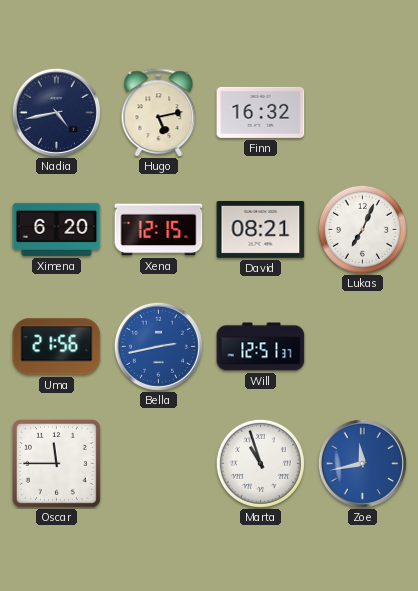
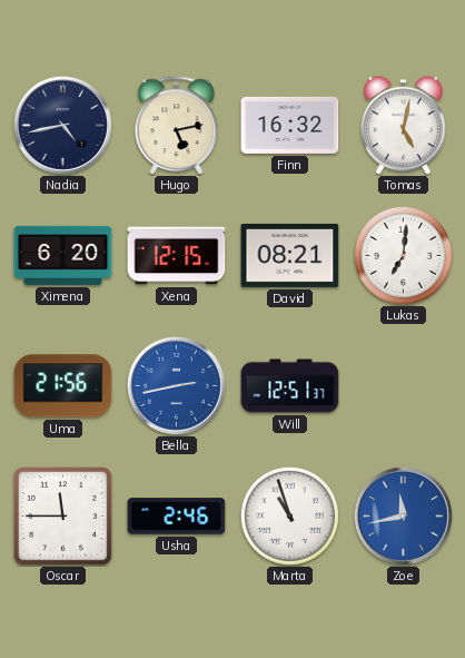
Tomas: none -> 5:02
Lukas: 7:04 -> 7:01
Usha: none -> 2:46
